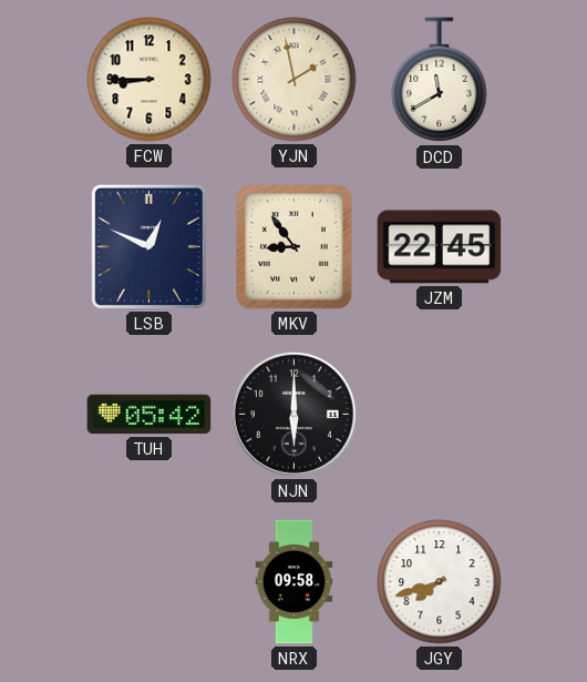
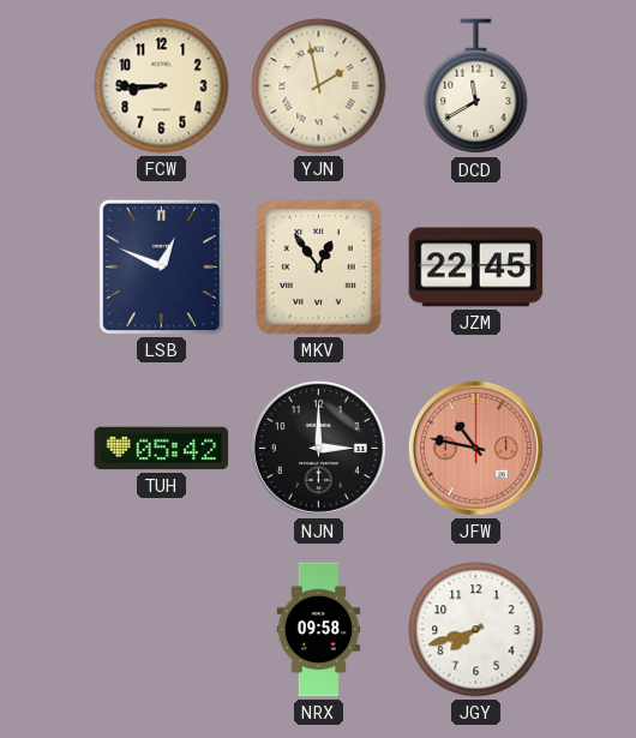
MKV: 8:54 -> 12:54
NJN: 6:00 -> 3:00
JFW: none -> 10:47
